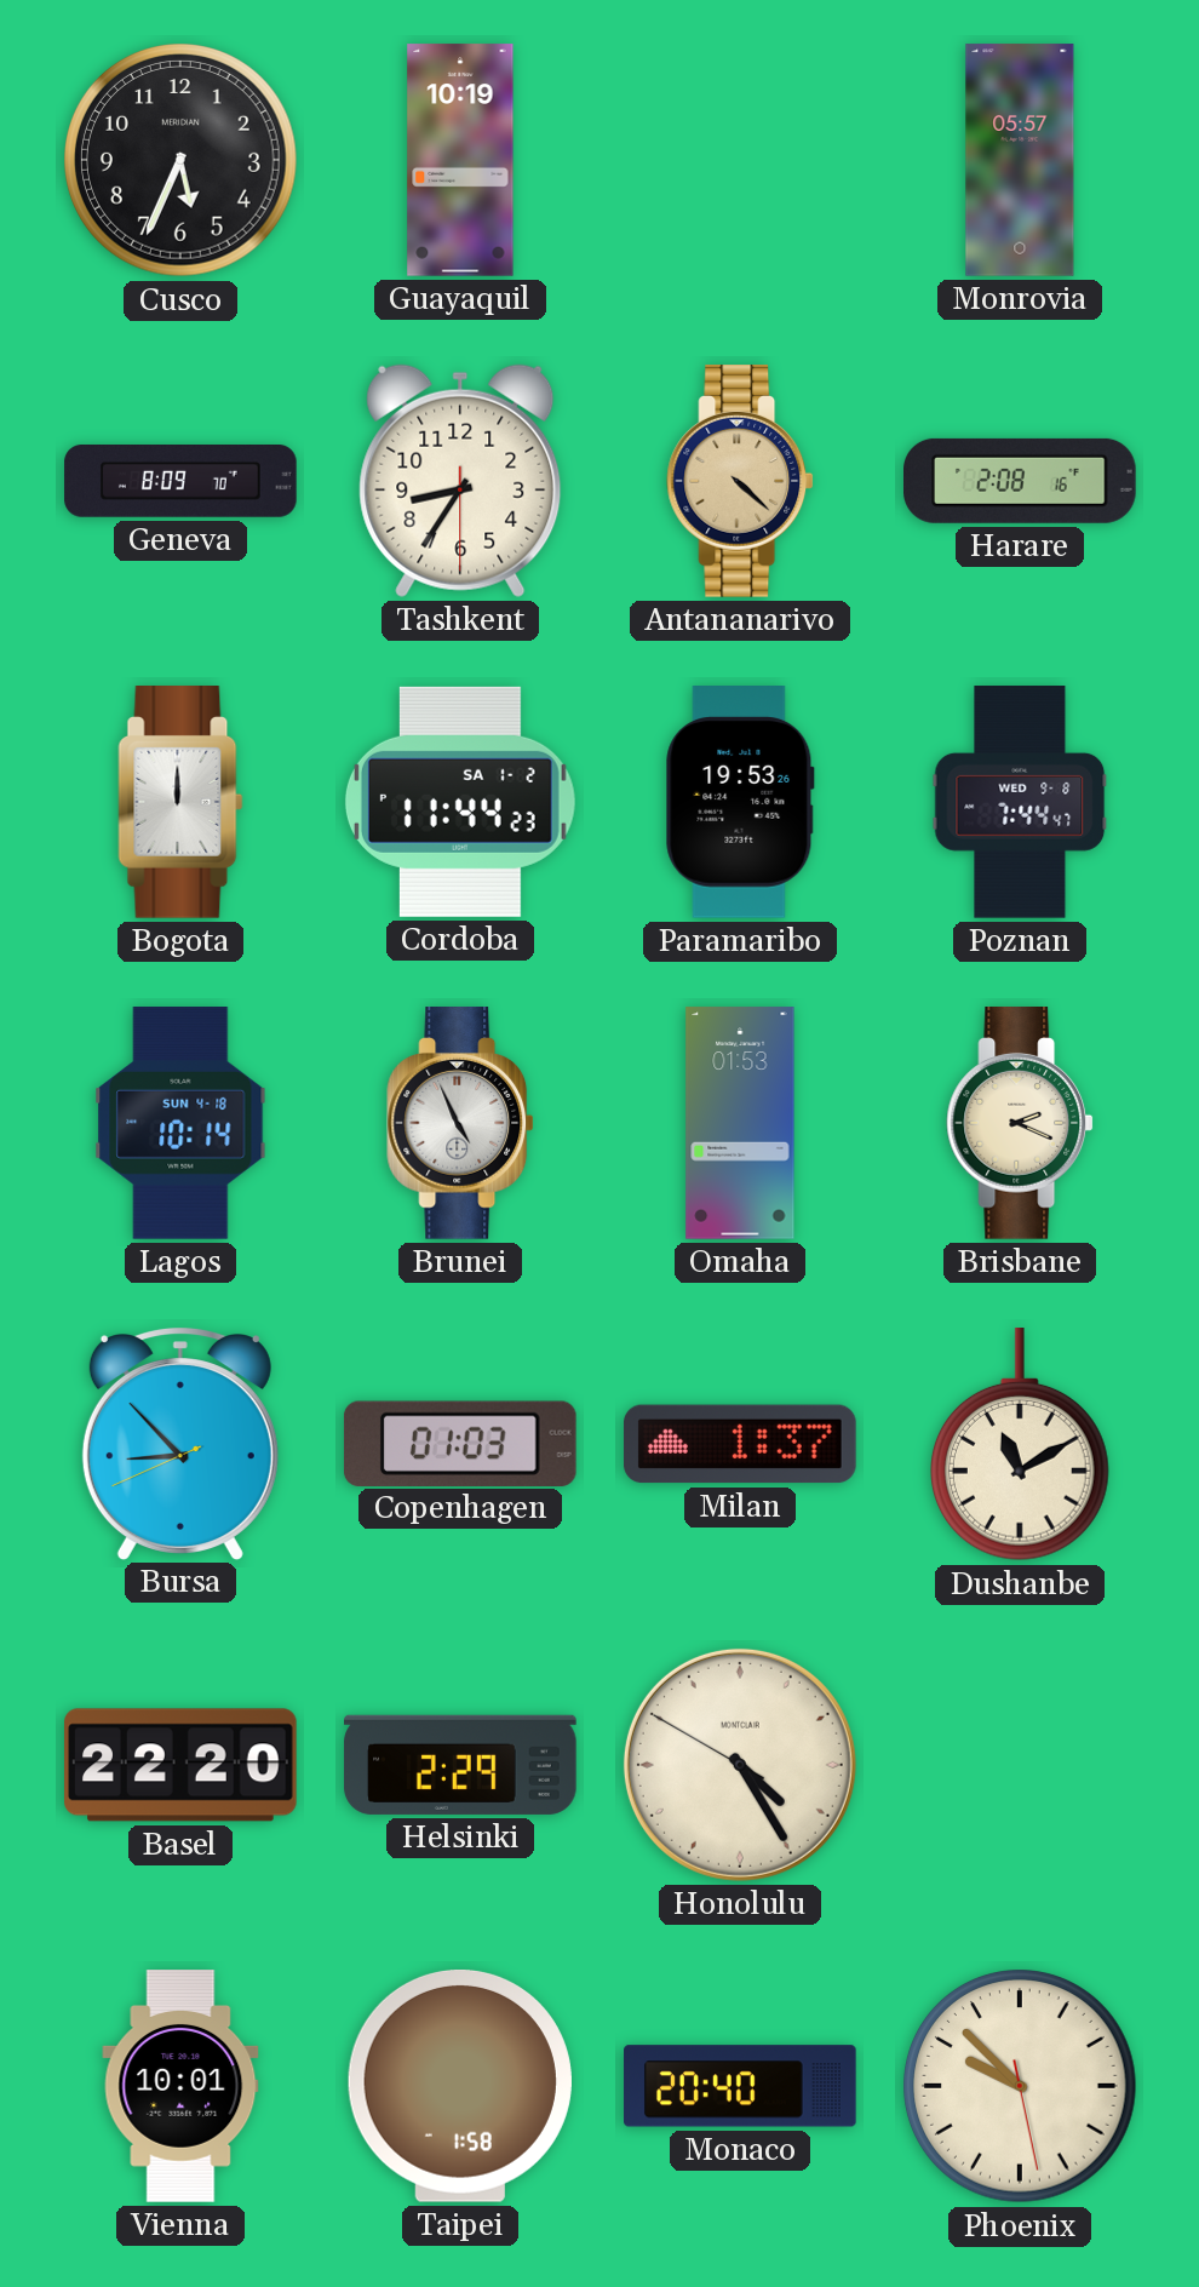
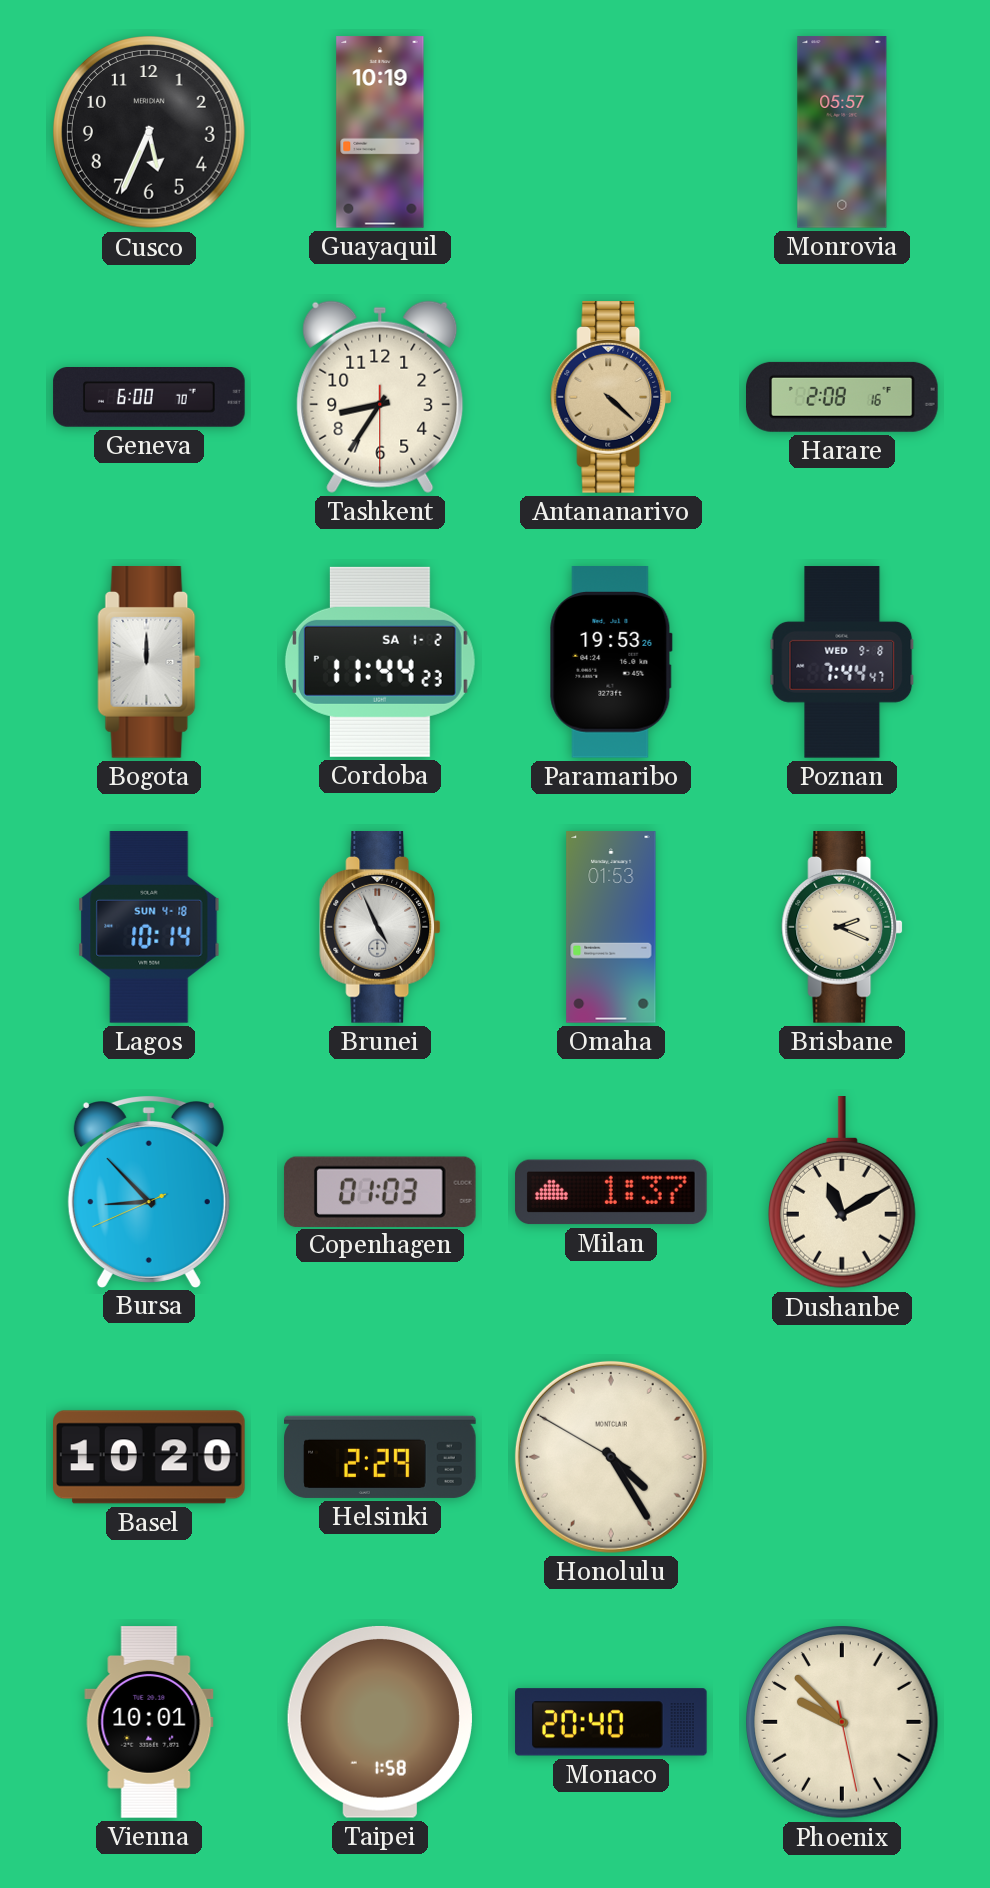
Geneva: 8:09 -> 6:00
Basel: 22:20 -> 10:20
